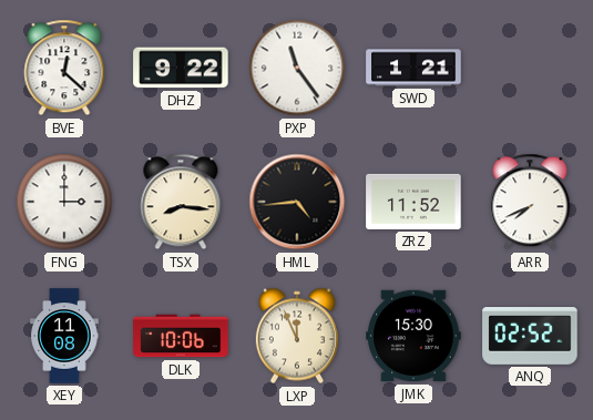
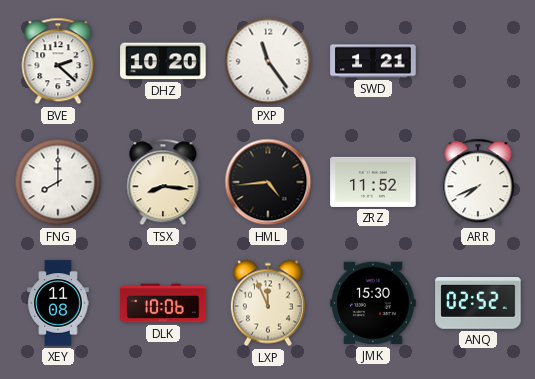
BVE: 12:22 -> 2:22
DHZ: 9:22 -> 10:20
FNG: 3:00 -> 8:00
